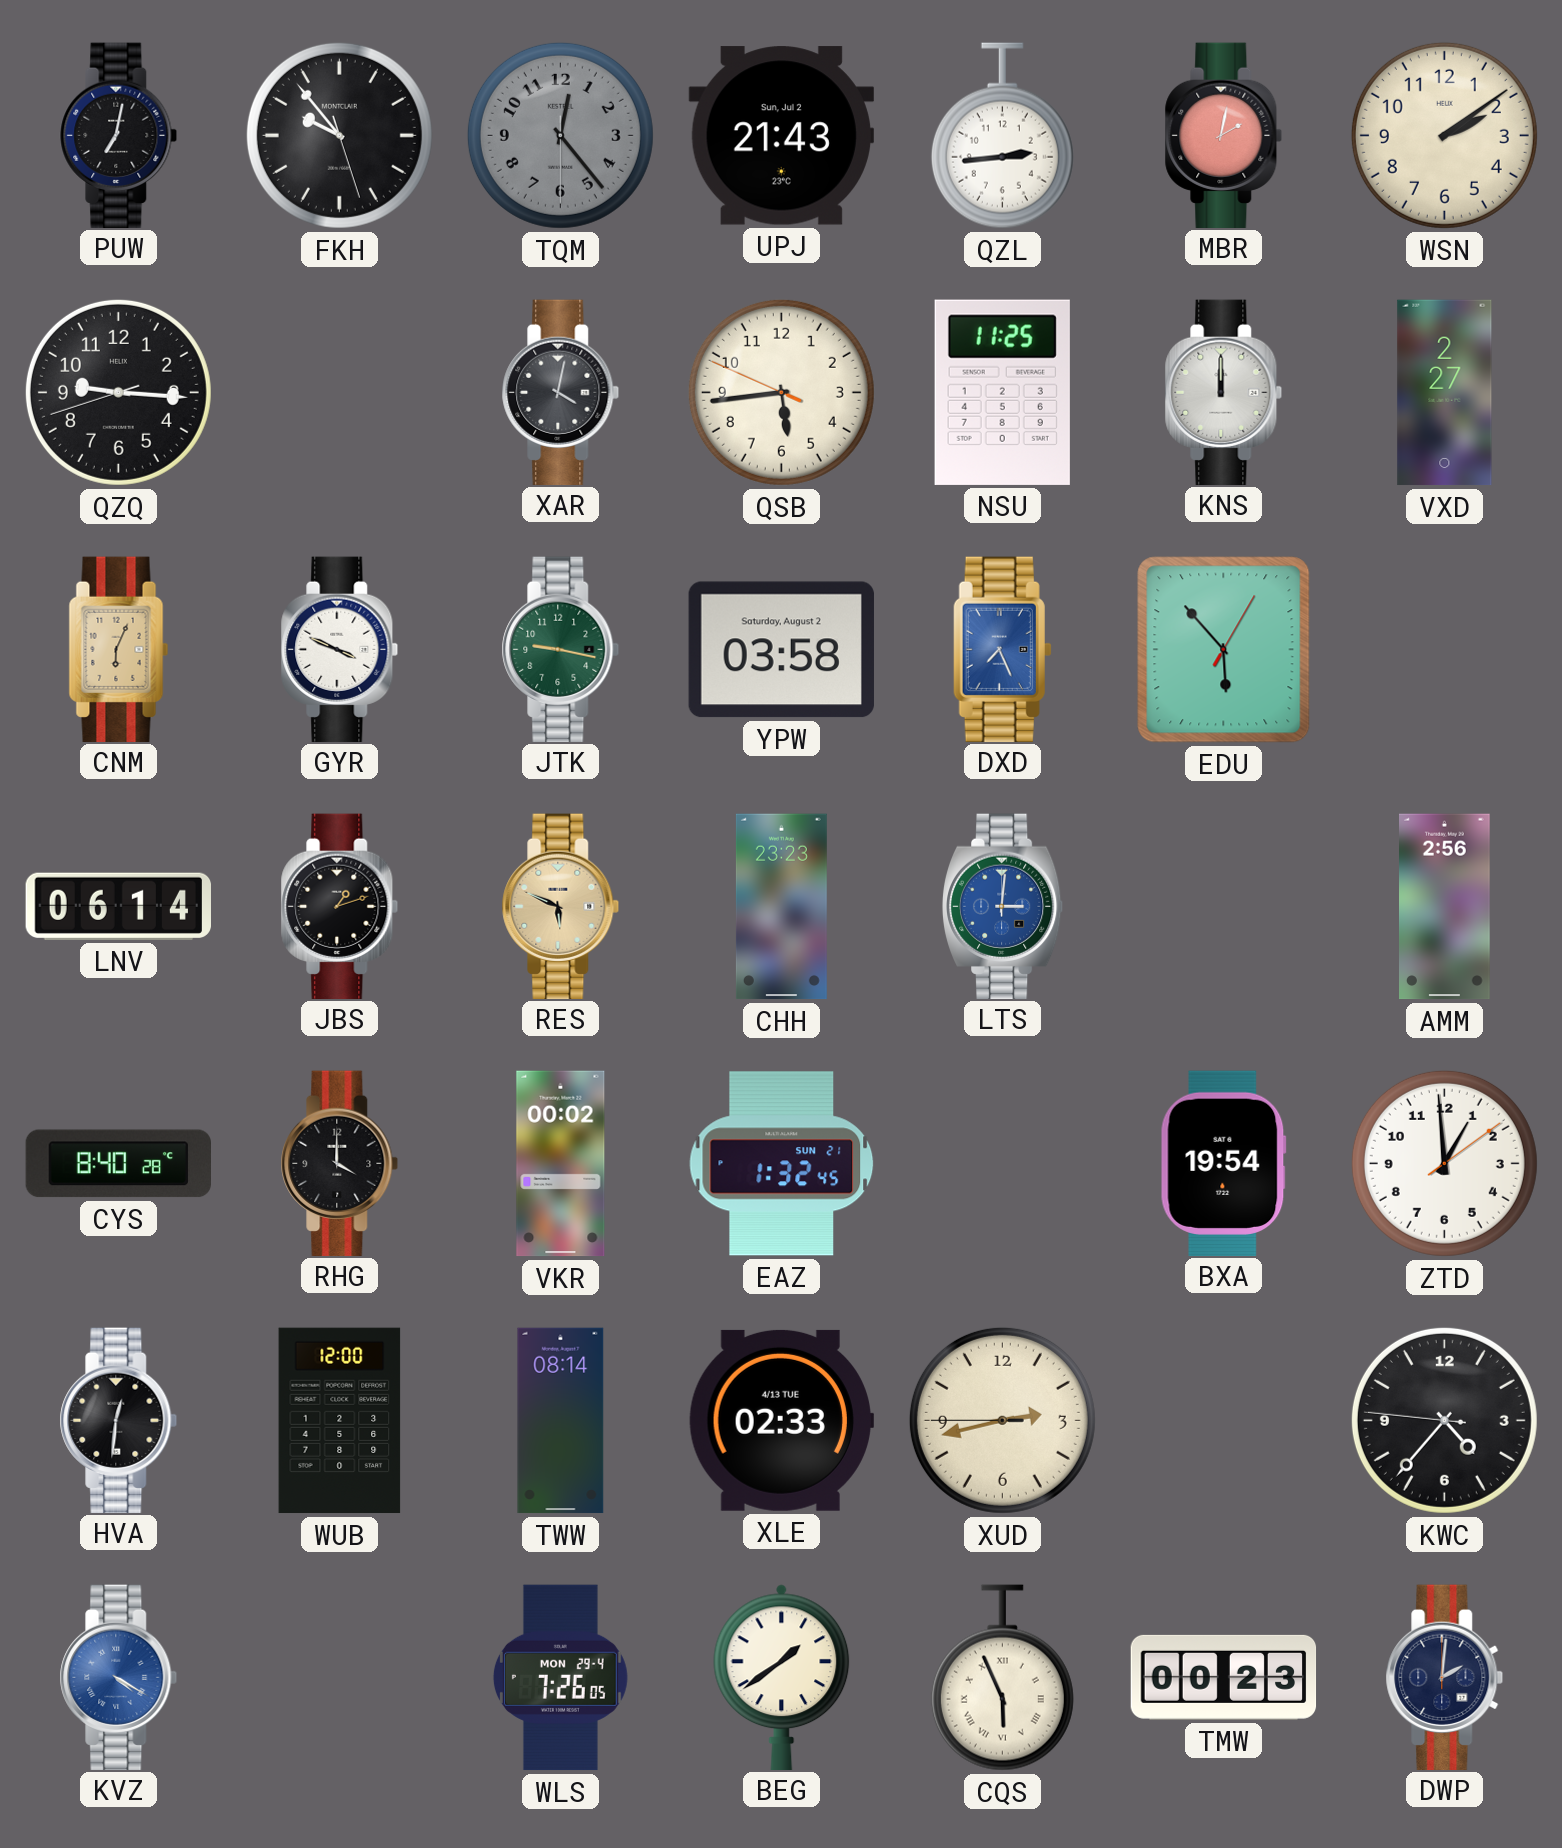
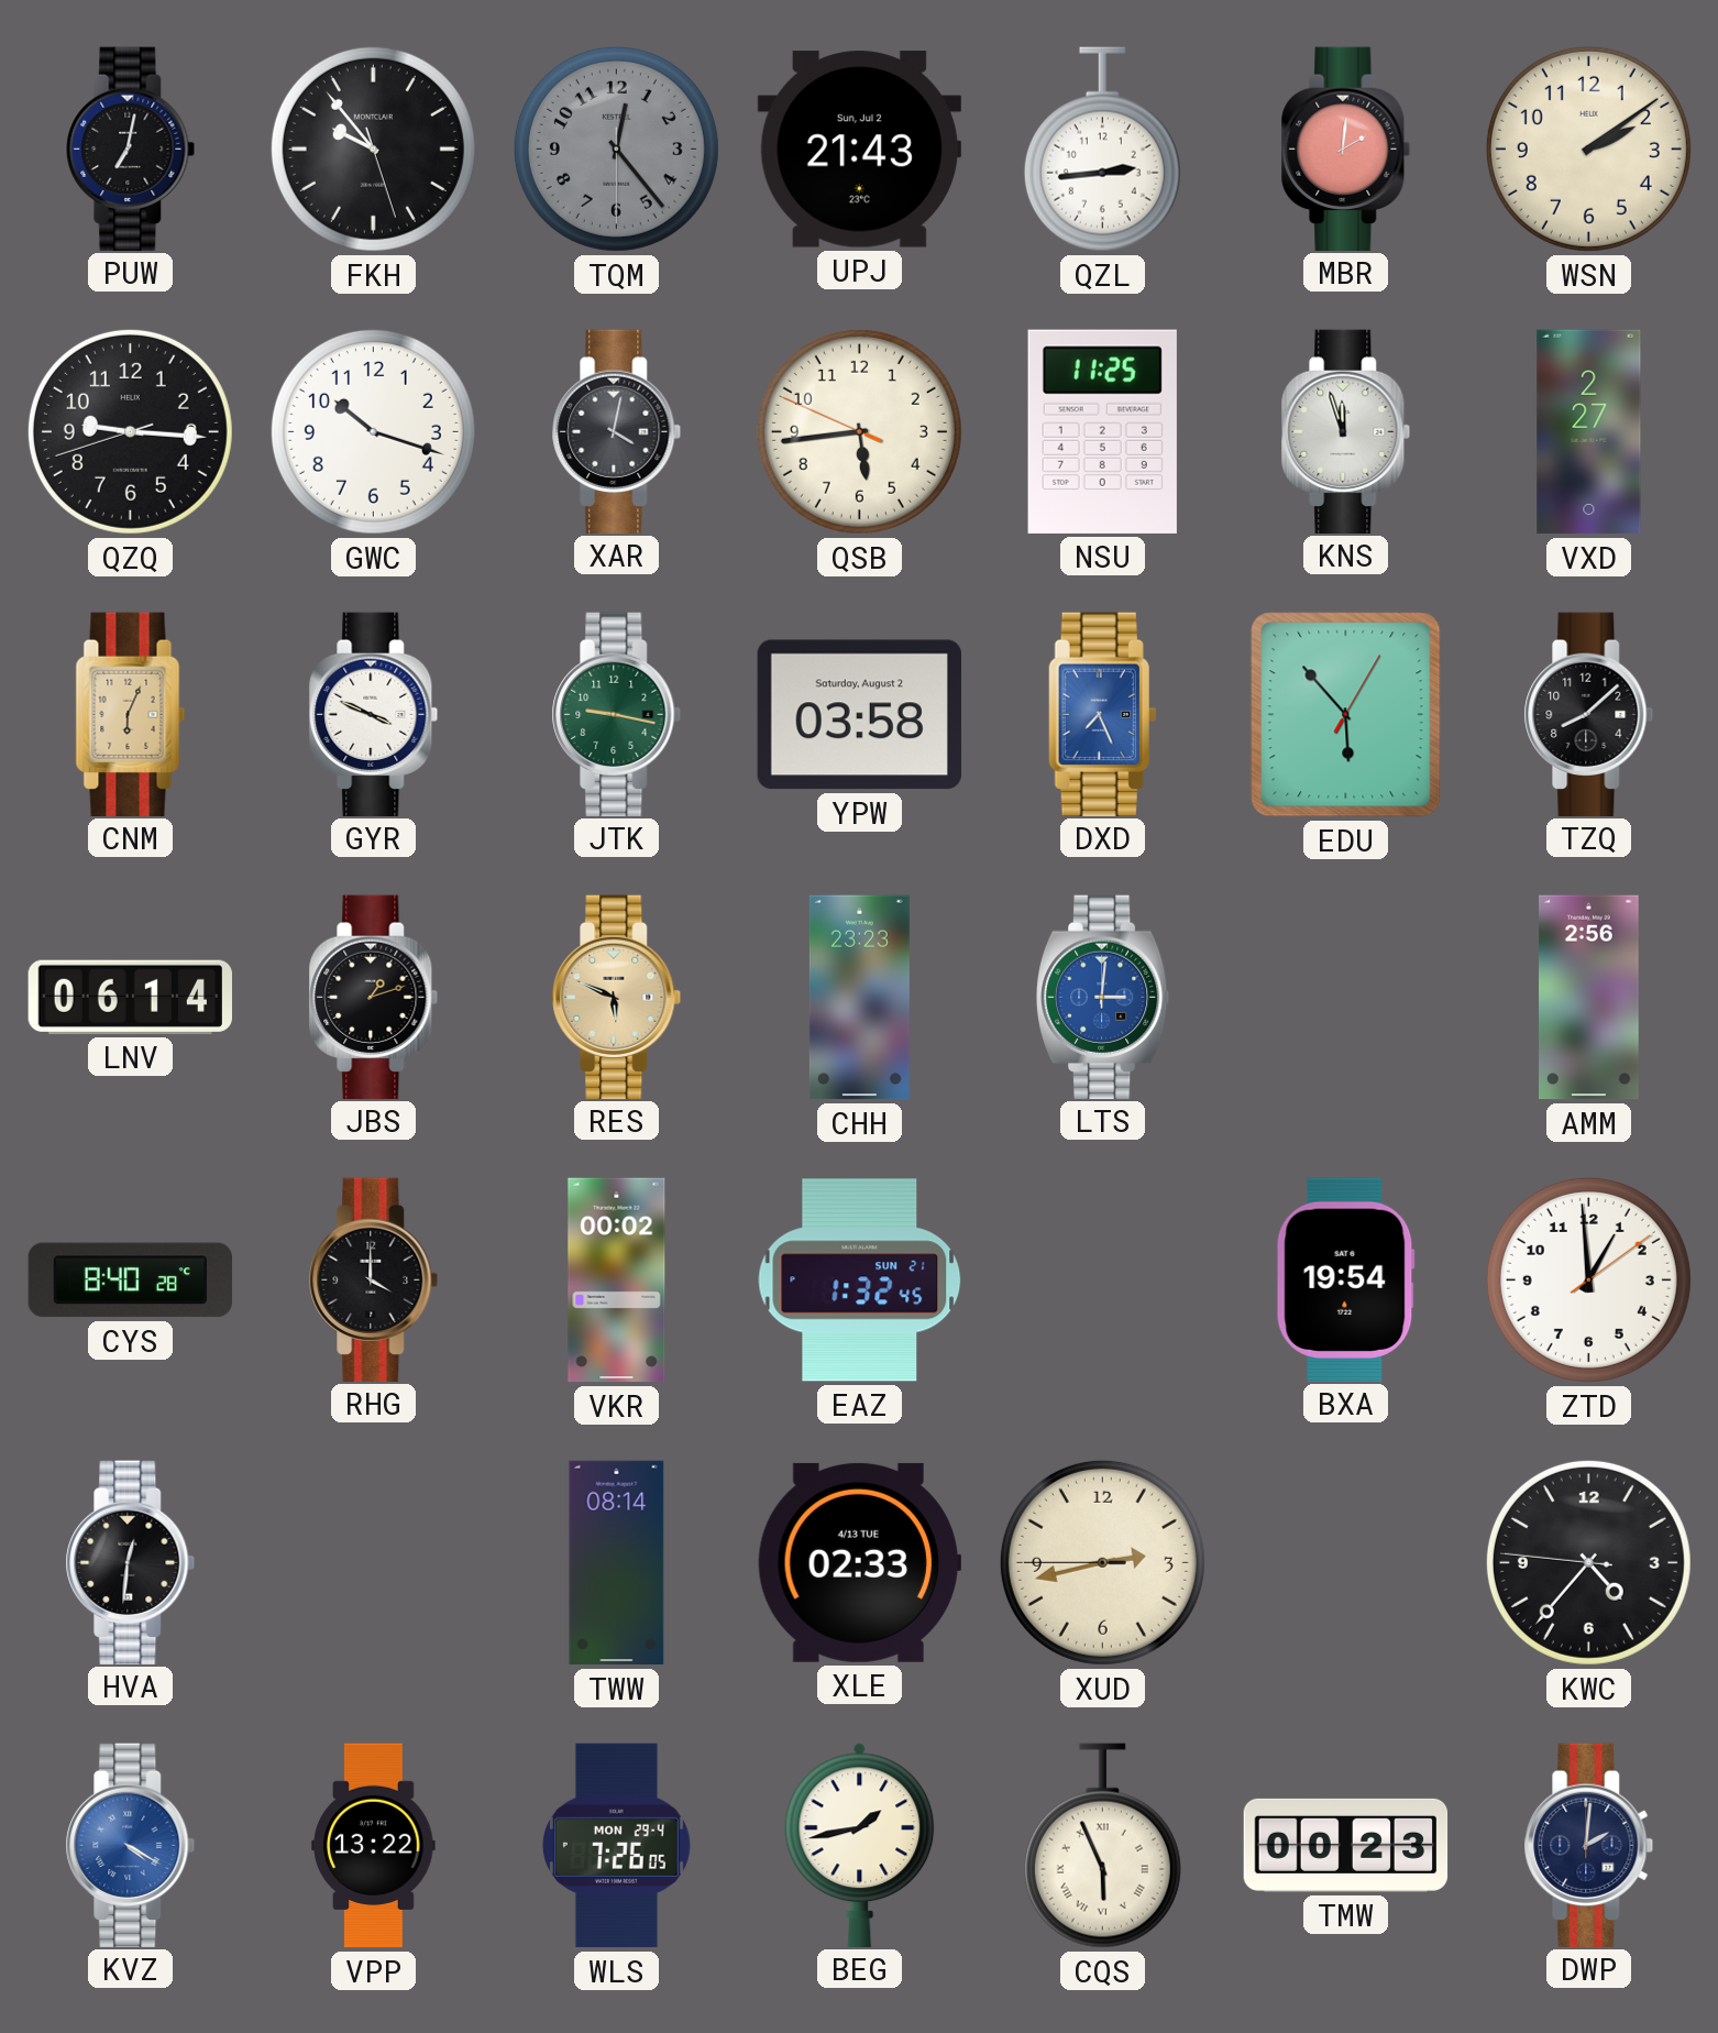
MBR: 2:02 -> 2:01
GWC: none -> 10:18
KNS: 12:00 -> 11:57
TZQ: none -> 8:08
WUB: 12:00 -> none
VPP: none -> 13:22
BEG: 1:39 -> 1:43
